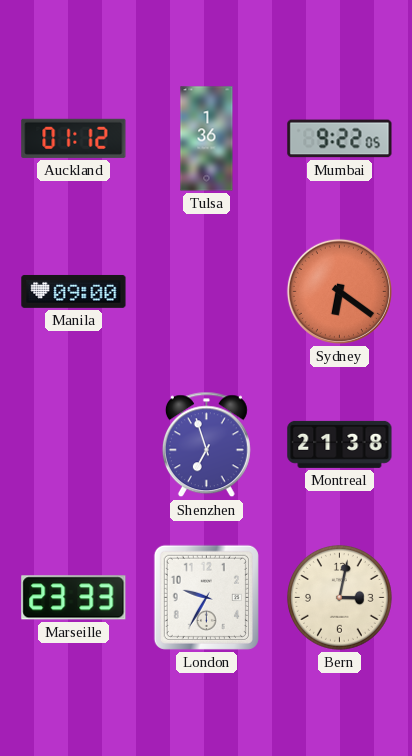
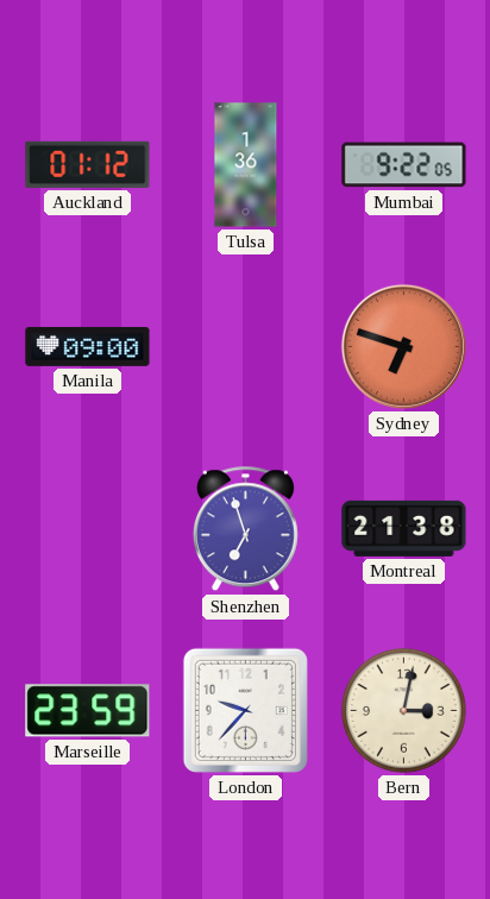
Sydney: 6:21 -> 6:48
Marseille: 23:33 -> 23:59
London: 9:35 -> 9:37
